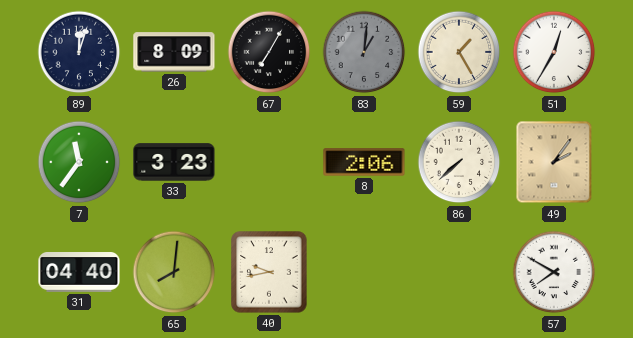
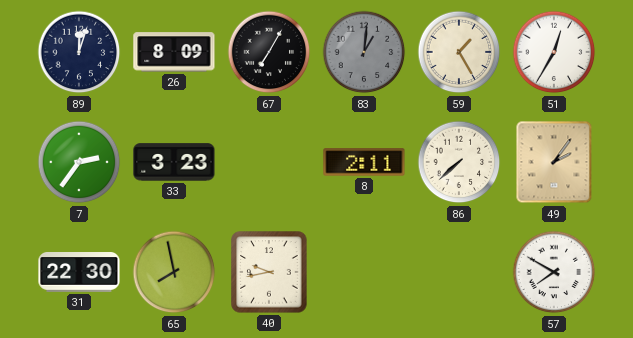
7: 11:36 -> 2:36
8: 2:06 -> 2:11
31: 04:40 -> 22:30
65: 8:01 -> 7:58
